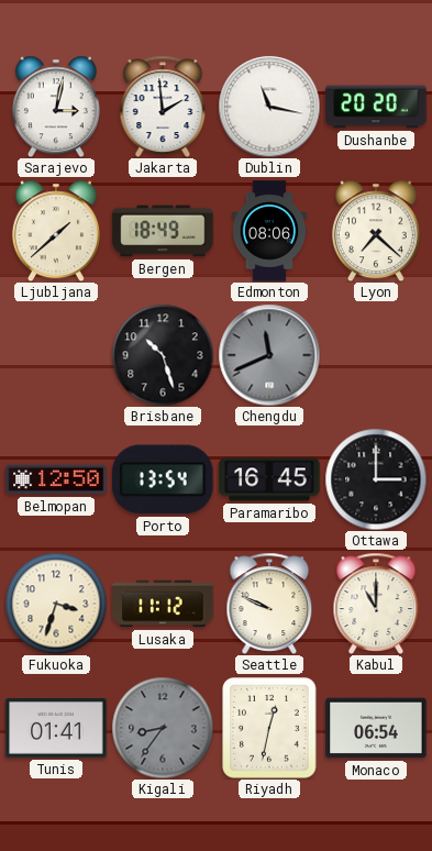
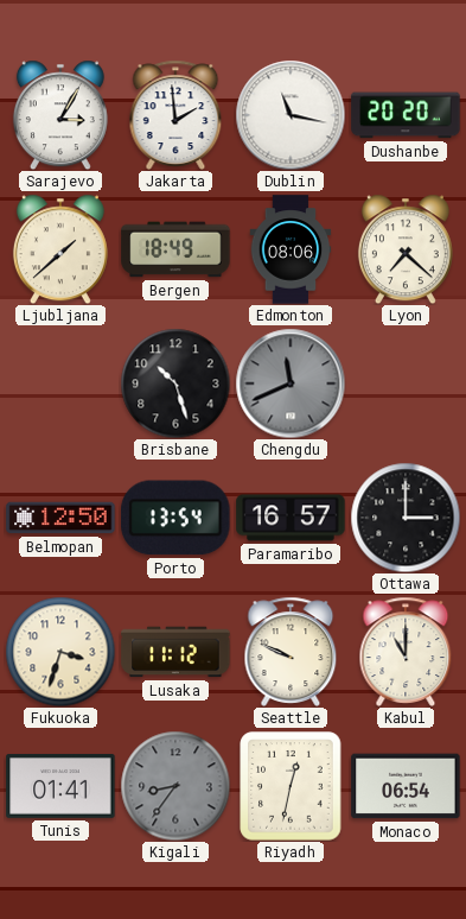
Sarajevo: 3:02 -> 3:05
Paramaribo: 16:45 -> 16:57
